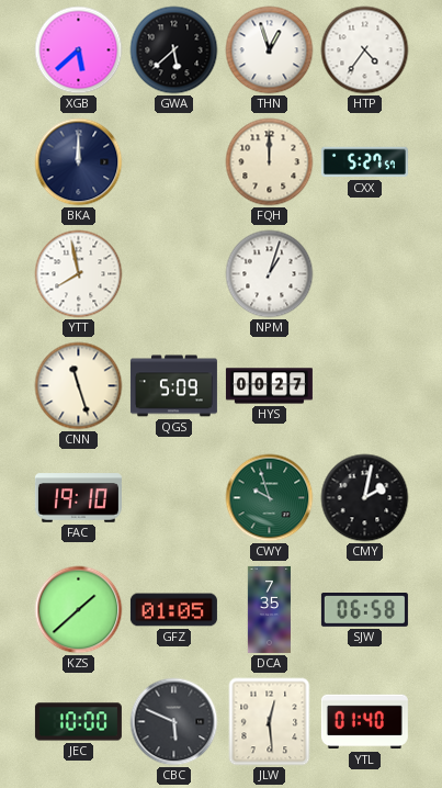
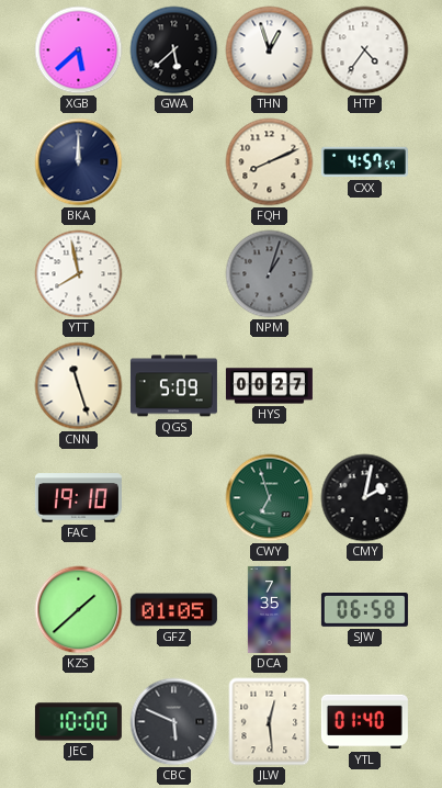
FQH: 12:00 -> 8:11
CXX: 5:27 -> 4:57
NPM dial: white -> grey
CWY: 9:57 -> 6:57
